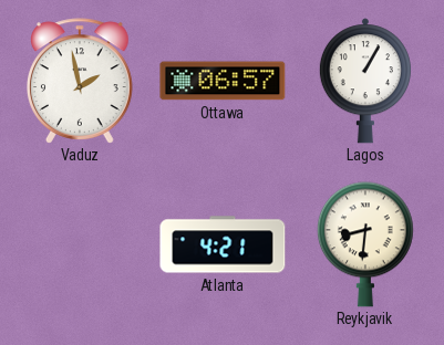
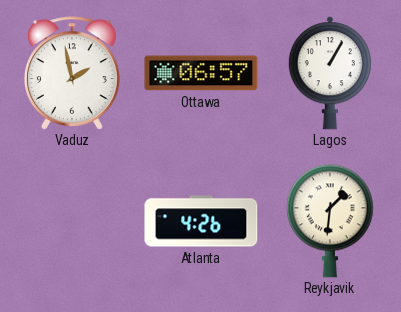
Atlanta: 4:21 -> 4:26
Reykjavik: 8:31 -> 1:31
